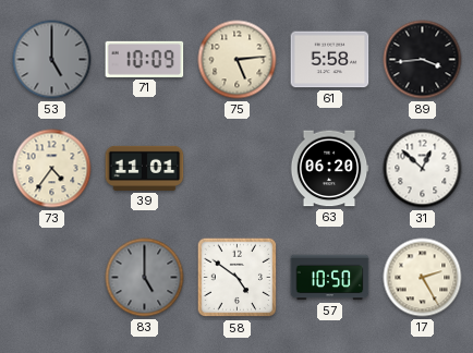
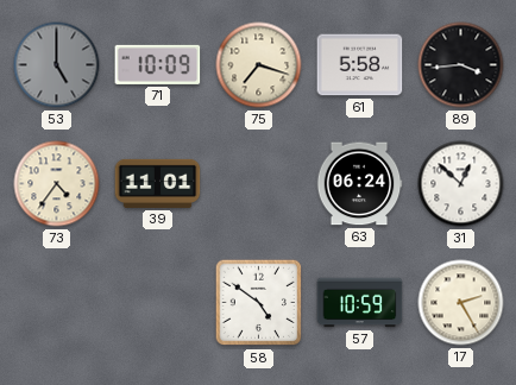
75: 5:14 -> 7:18
63: 06:20 -> 06:24
83: 5:00 -> none
57: 10:50 -> 10:59
